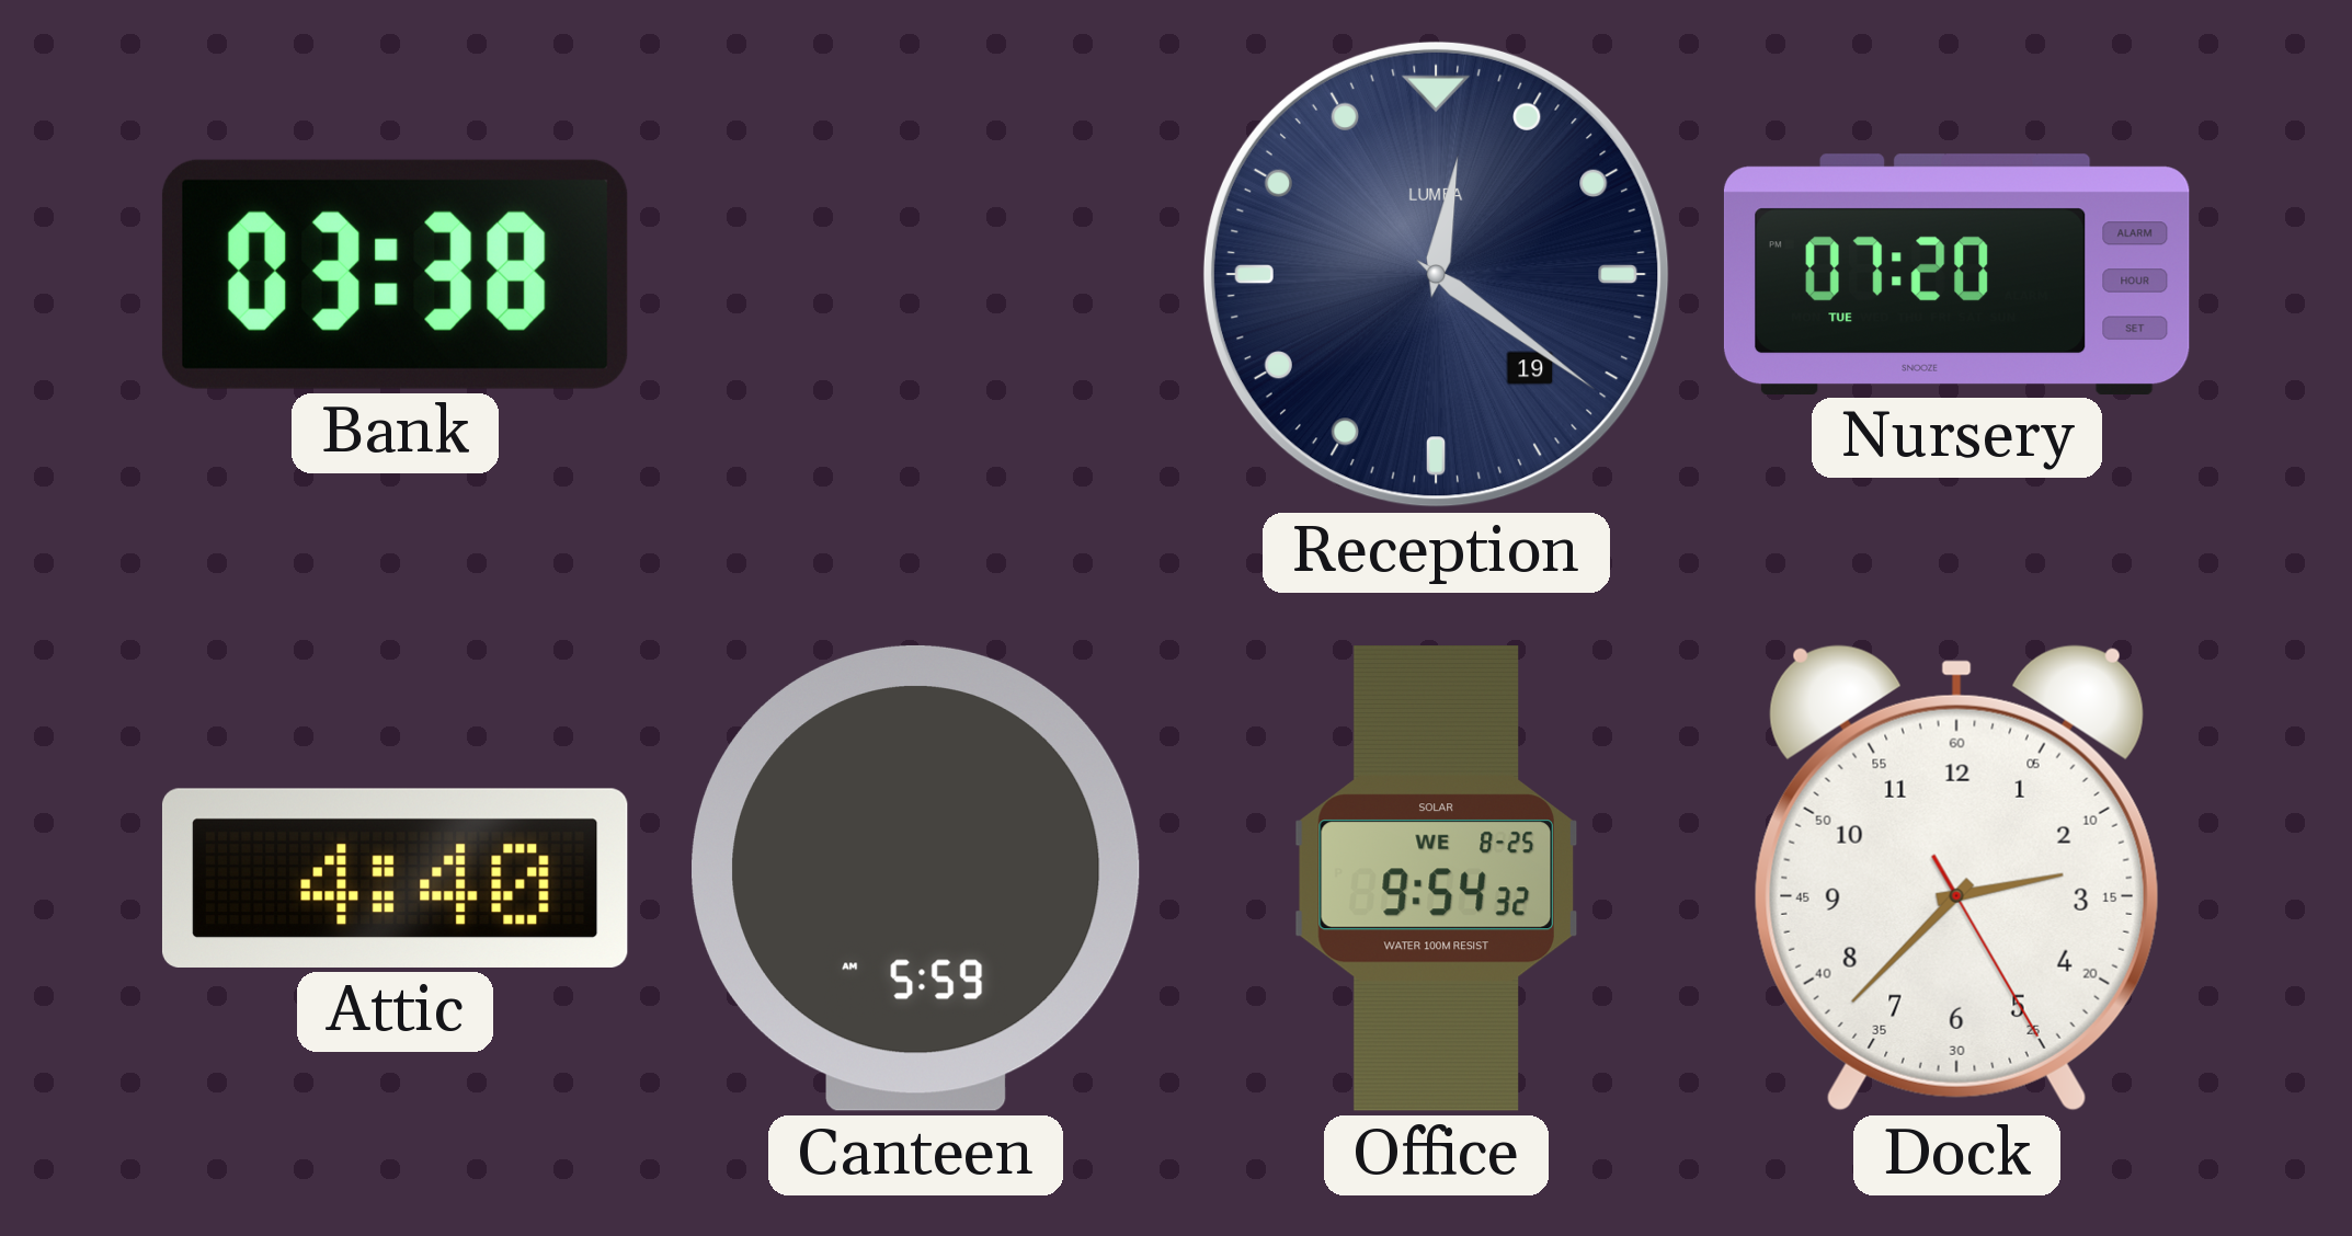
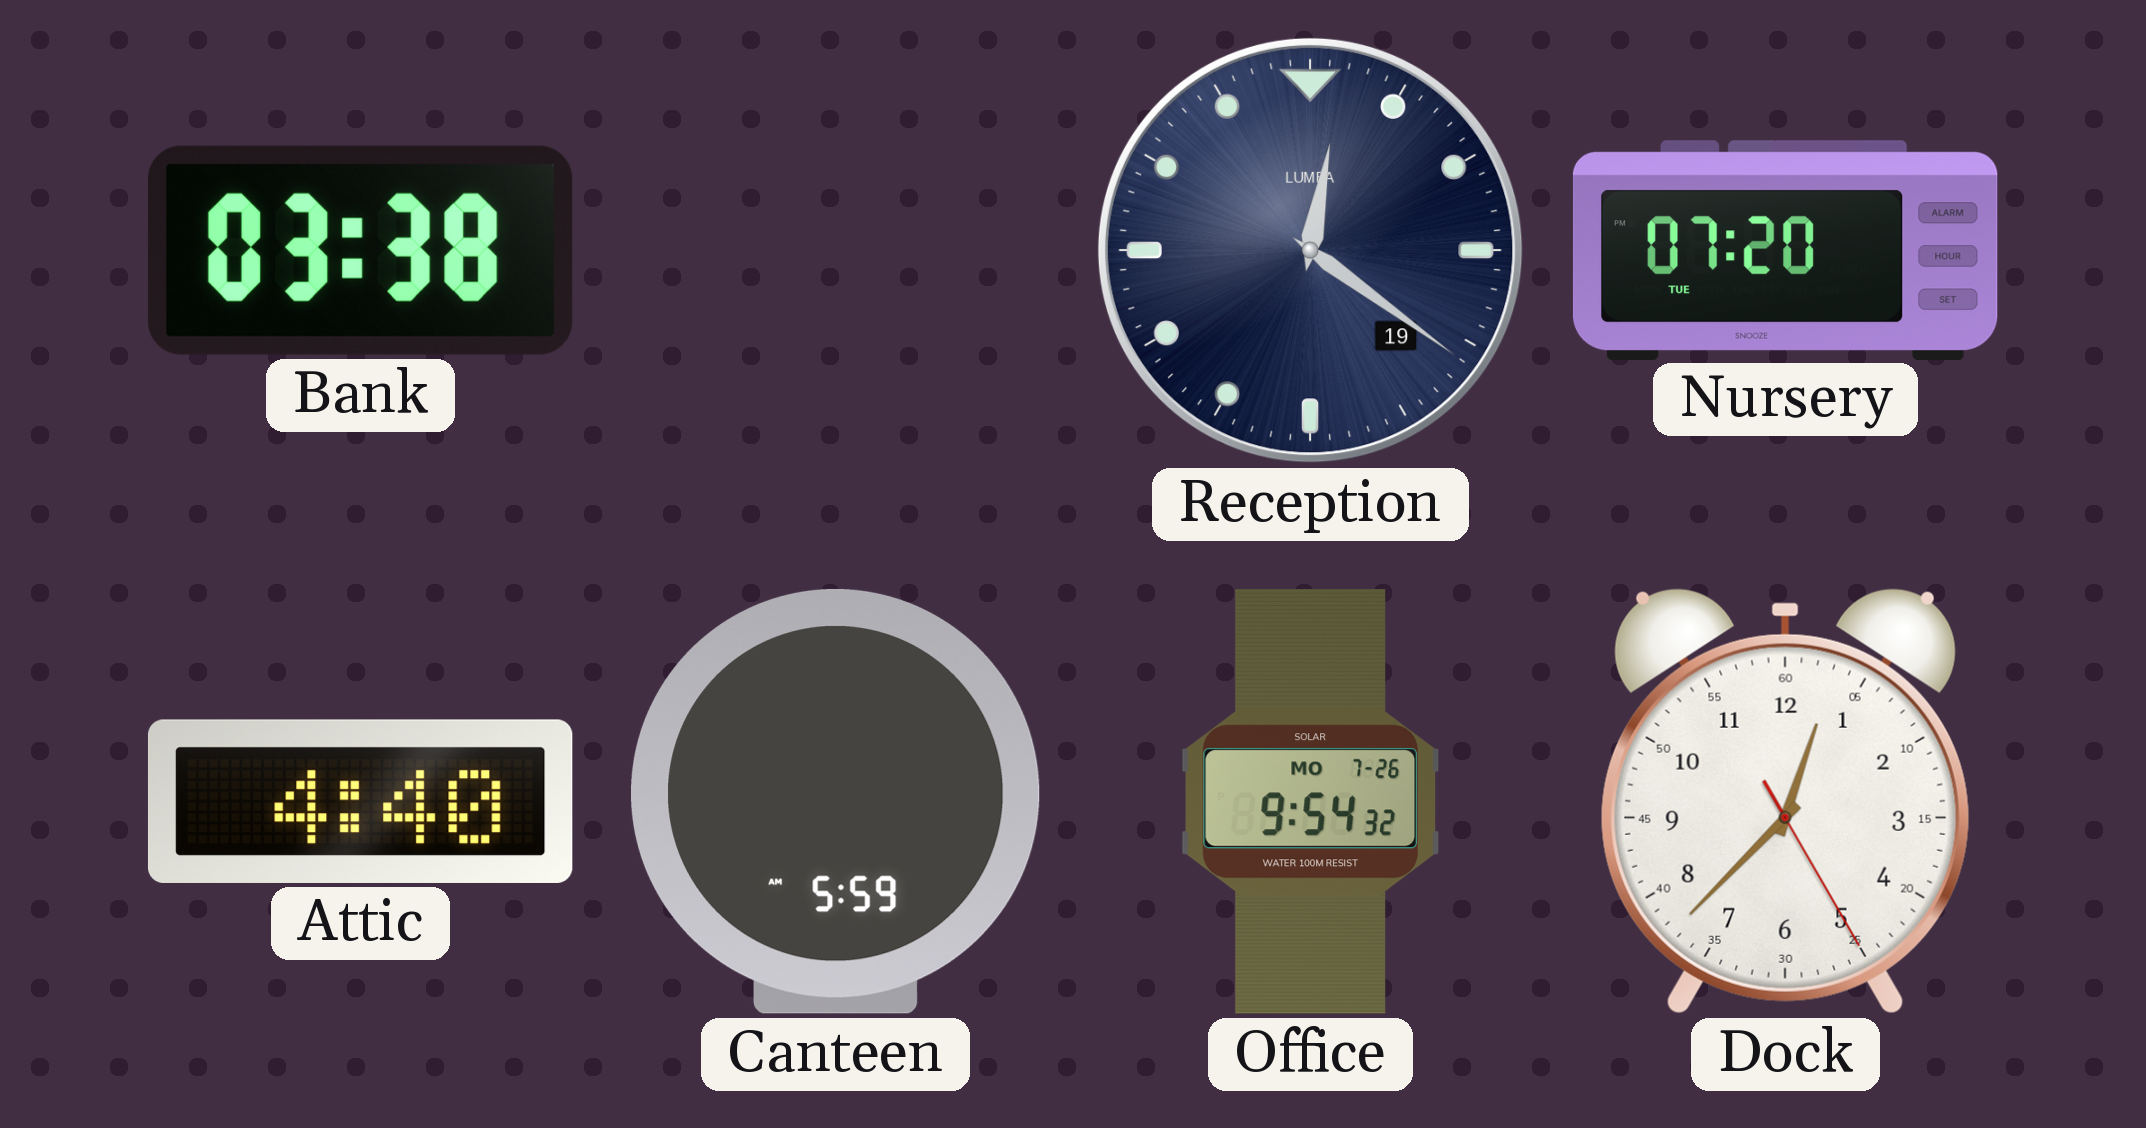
Office date: WE 8-25 -> MO 7-26
Dock: 2:37 -> 12:37
